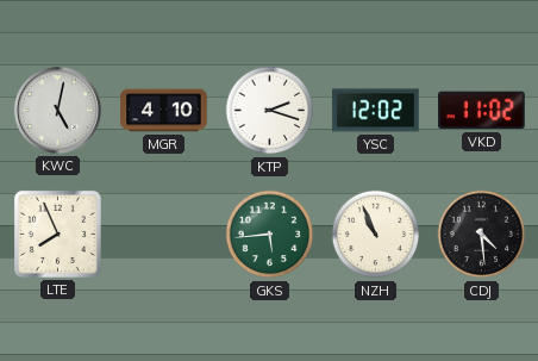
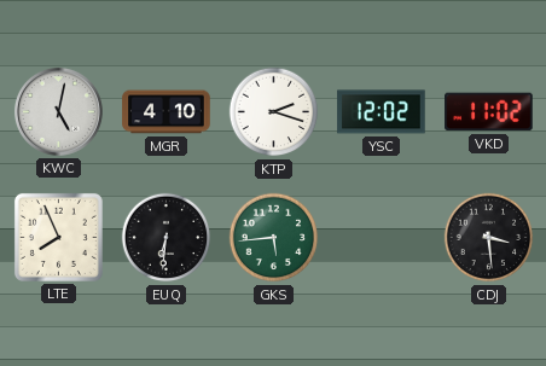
EUQ: none -> 6:31
NZH: 10:56 -> none
CDJ: 4:29 -> 3:29
